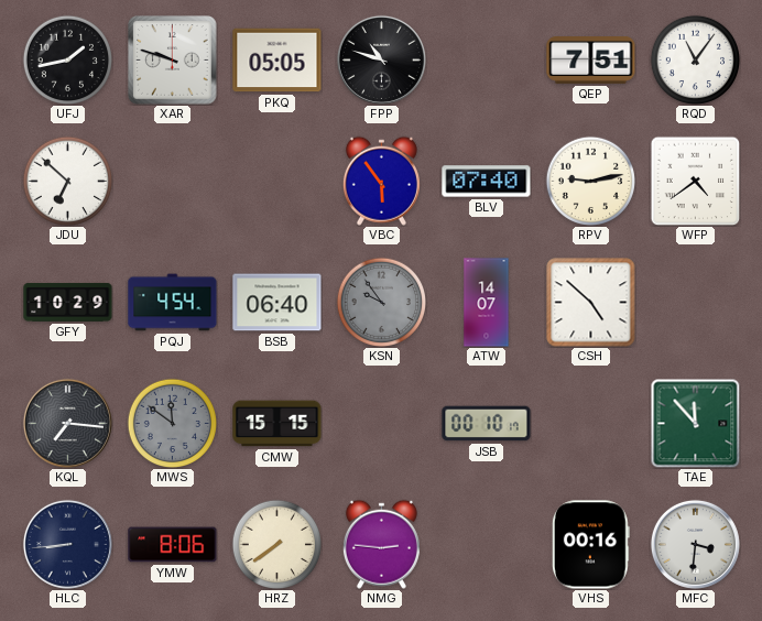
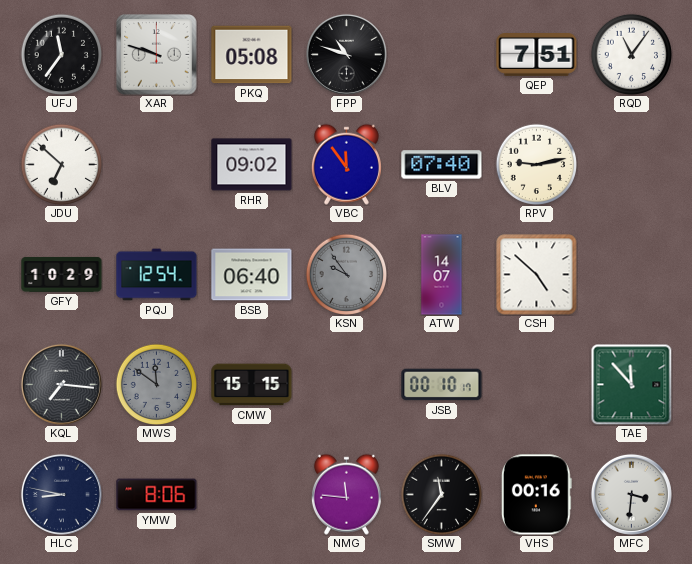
UFJ: 1:43 -> 11:36
PKQ: 05:05 -> 05:08
RHR: none -> 09:02
VBC: 5:54 -> 11:54
WFP: 4:39 -> none
PQJ: 4:54 -> 12:54
HLC: 8:44 -> 8:47
HRZ: 7:39 -> none
NMG: 2:46 -> 11:46
SMW: none -> 11:36
